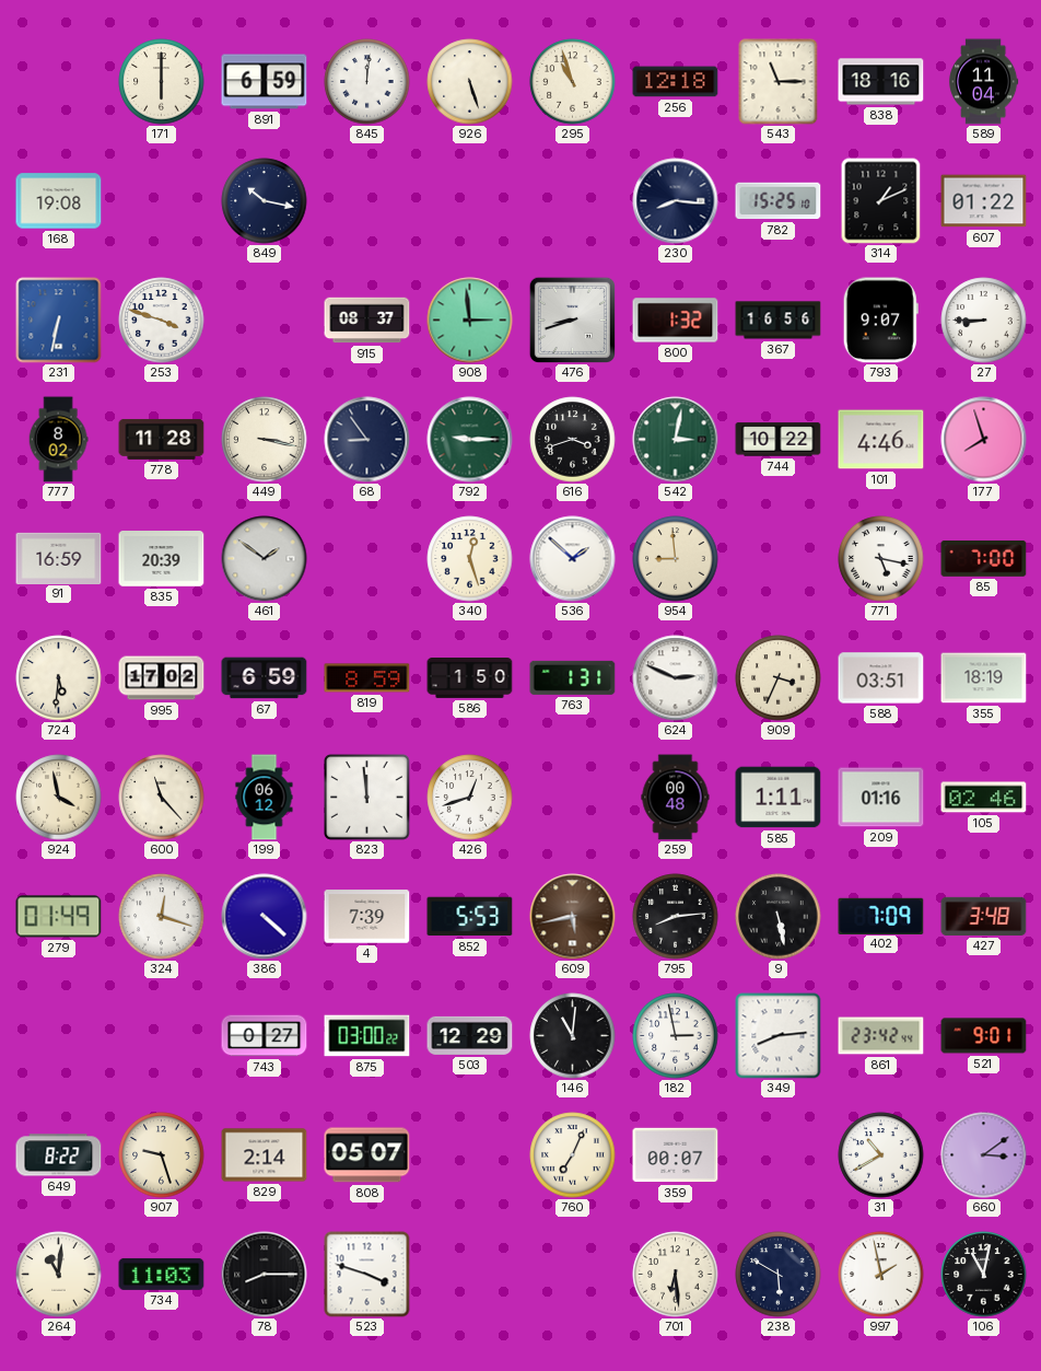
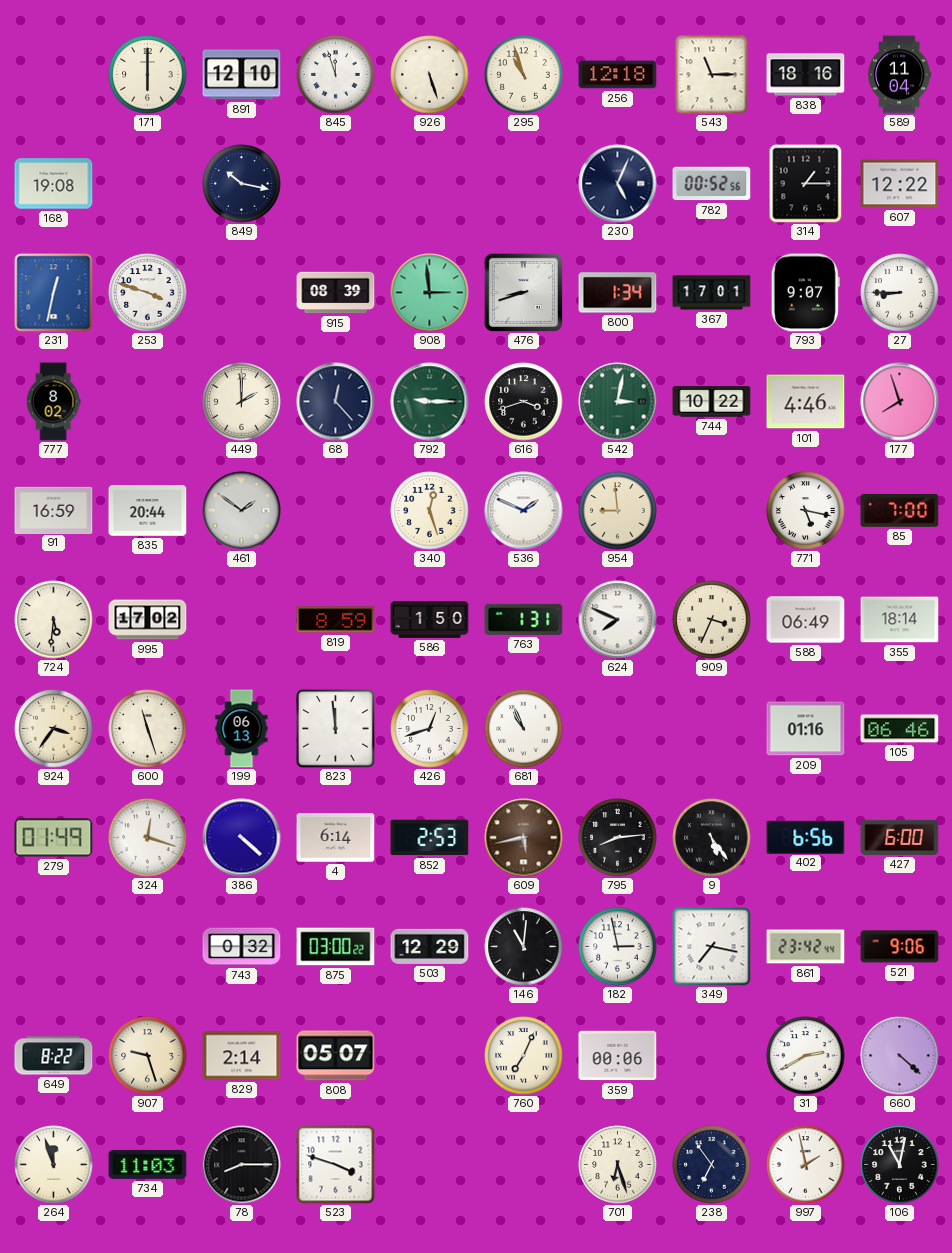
891: 6:59 -> 12:10
845: 12:01 -> 11:57
230: 8:16 -> 5:04
782: 15:25 -> 00:52
314: 1:11 -> 1:15
607: 01:22 -> 12:22
231: 6:32 -> 12:32
915: 08:37 -> 08:39
800: 1:32 -> 1:34
367: 16:56 -> 17:01
778: 11:28 -> none
449: 3:17 -> 2:00
68: 8:54 -> 12:23
835: 20:39 -> 20:44
536: 1:52 -> 1:49
67: 6:59 -> none
624: 2:49 -> 7:49
588: 03:51 -> 06:49
355: 18:19 -> 18:14
924: 3:58 -> 3:36
600: 11:23 -> 11:27
199: 06:12 -> 06:13
681: none -> 10:56
259: 00:48 -> none
585: 1:11 -> none
105: 02:46 -> 06:46
4: 7:39 -> 6:14
852: 5:53 -> 2:53
9: 5:28 -> 5:24
402: 7:09 -> 6:56
427: 3:48 -> 6:00
743: 0:27 -> 0:32
349: 8:14 -> 7:17
521: 9:01 -> 9:06
359: 00:07 -> 00:06
31: 10:40 -> 2:40
660: 3:09 -> 4:22
264: 11:01 -> 11:57
701: 6:29 -> 6:27
238: 5:50 -> 6:54
